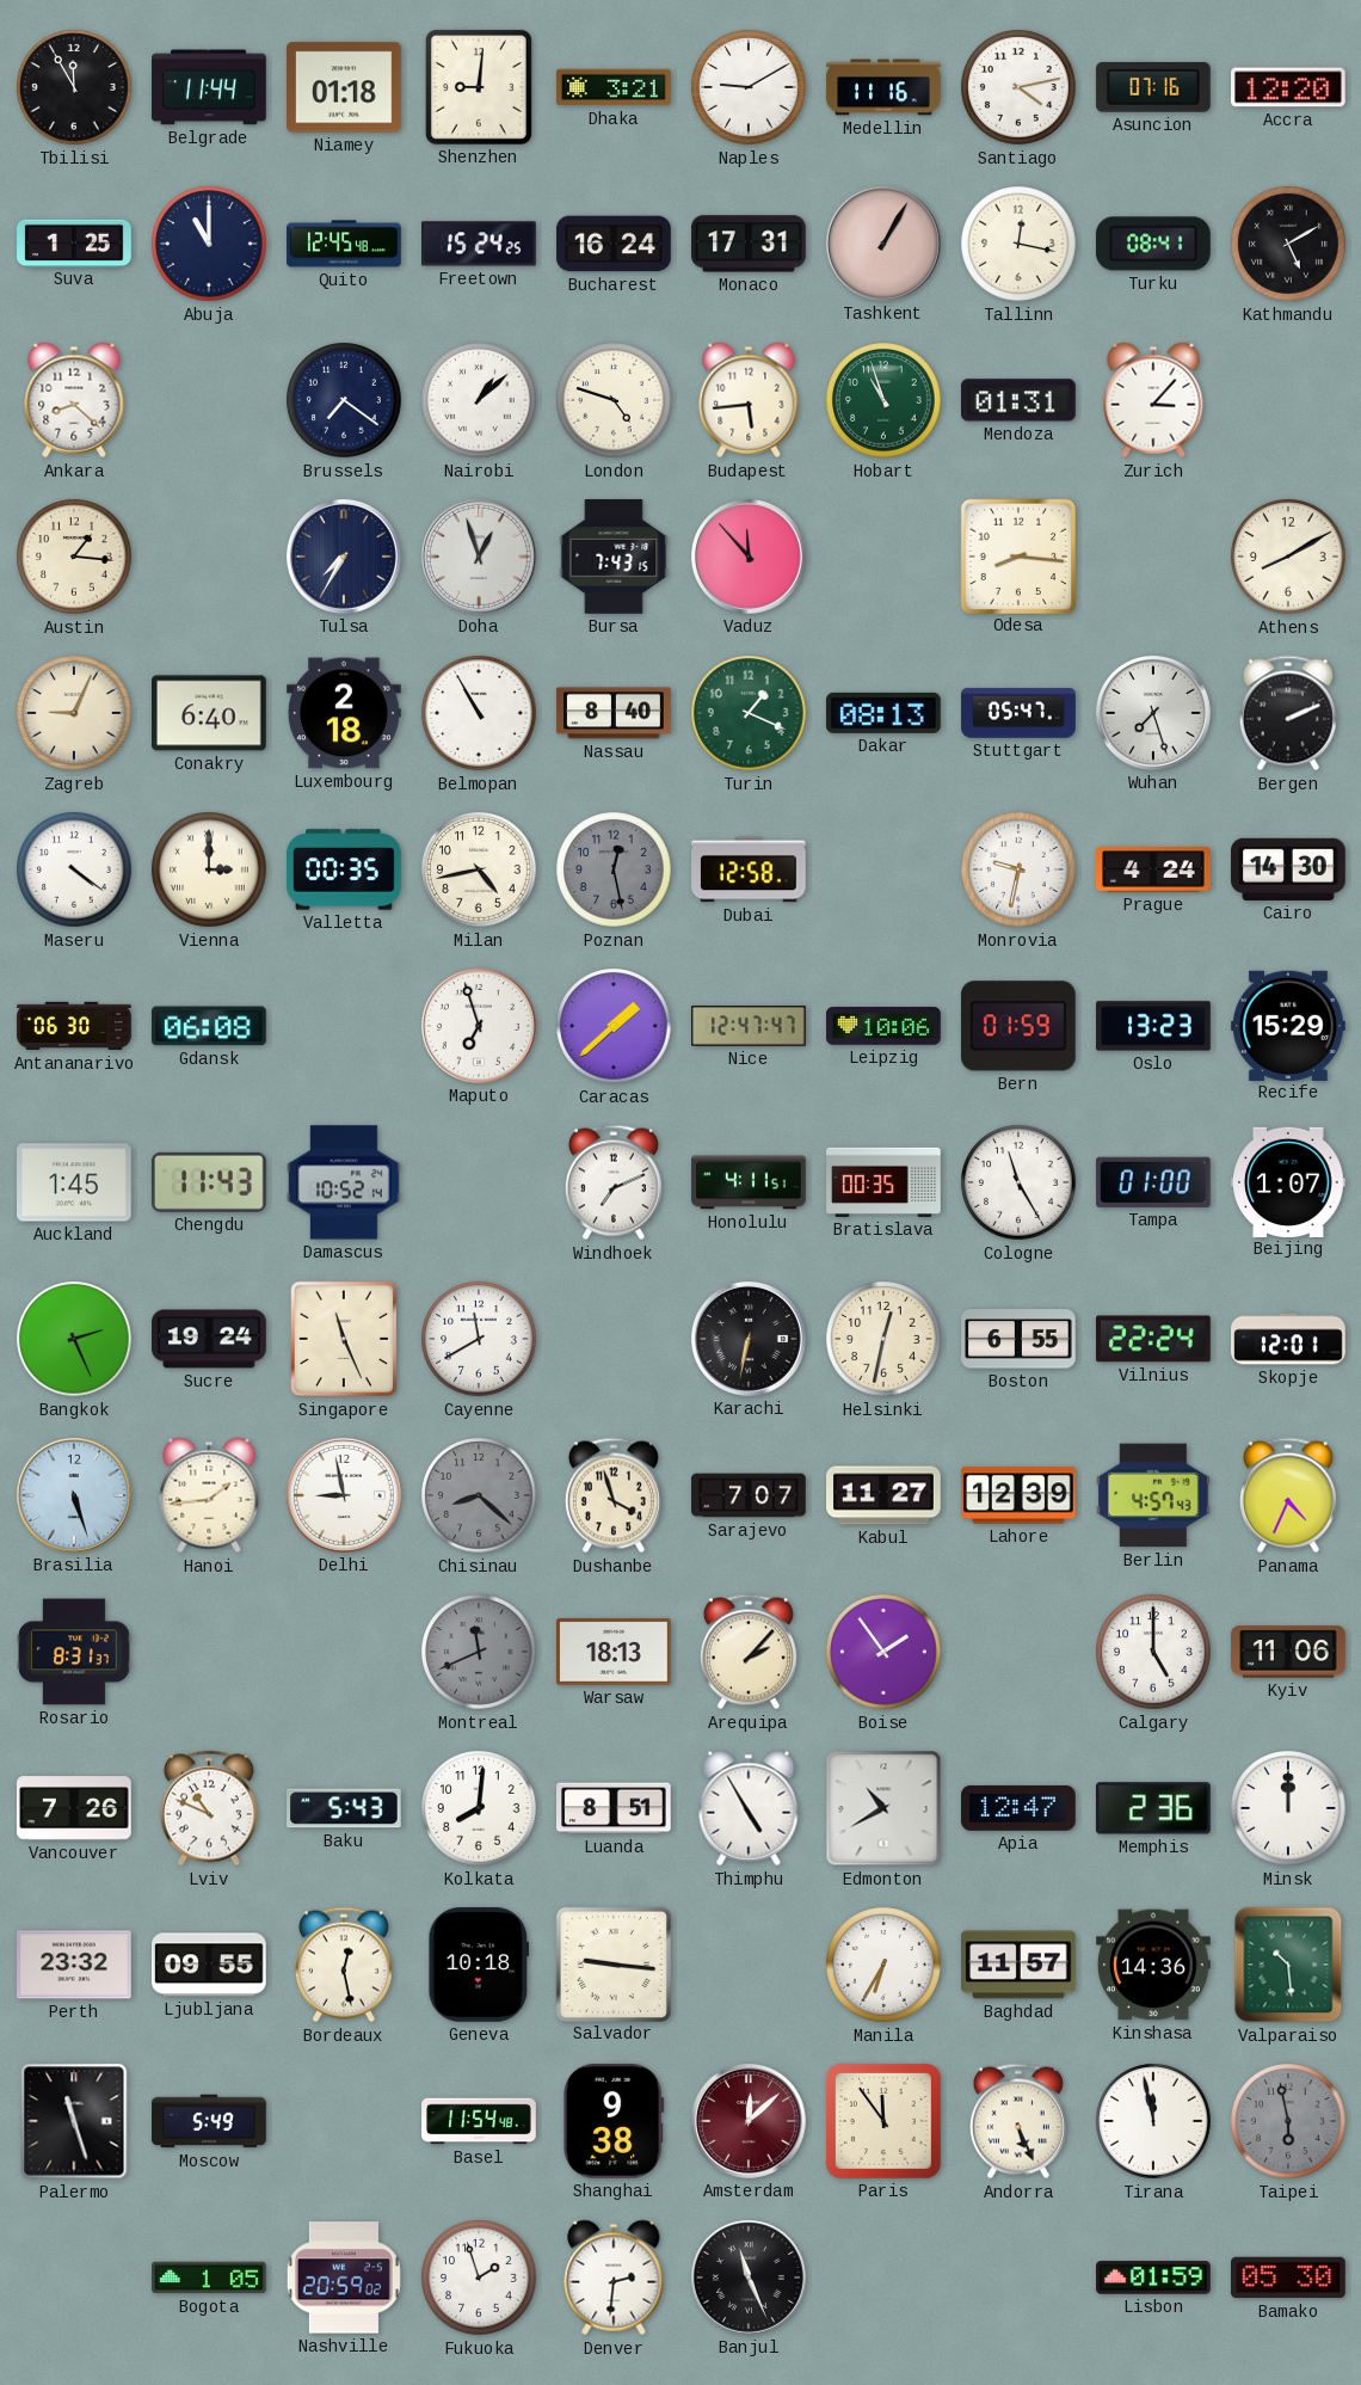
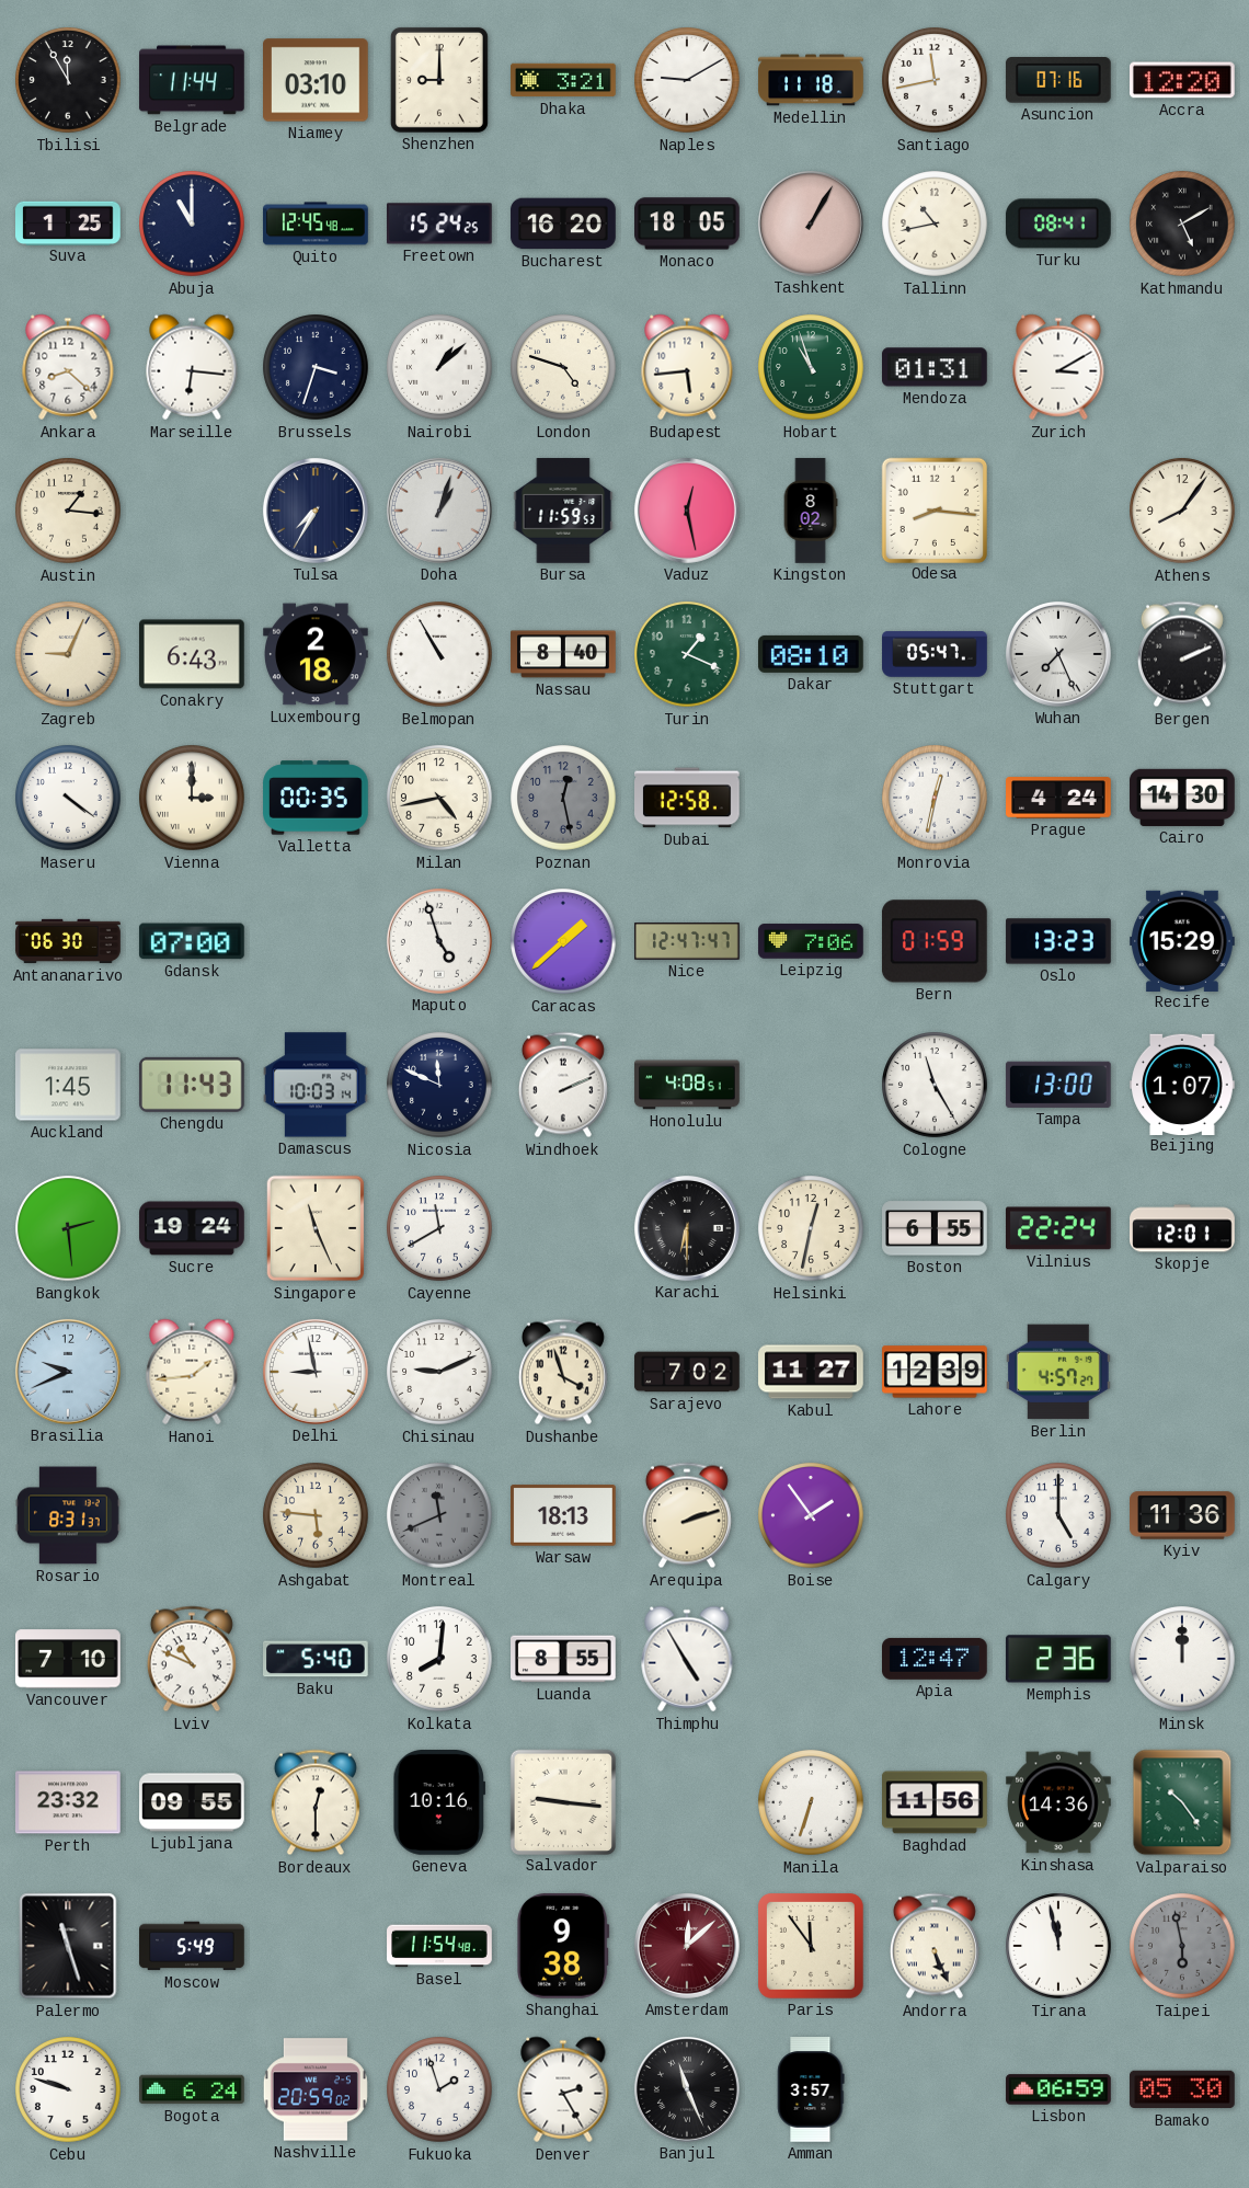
Niamey: 01:18 -> 03:10
Shenzhen: 9:01 -> 9:00
Medellin: 11:16 -> 11:18
Santiago: 4:13 -> 11:43
Bucharest: 16:24 -> 16:20
Monaco: 17:31 -> 18:05
Tallinn: 12:17 -> 10:43
Marseille: none -> 6:16
Brussels: 7:21 -> 3:33
Zurich: 3:07 -> 3:10
Doha: 12:57 -> 1:03
Bursa: 7:43 -> 11:59
Vaduz: 11:53 -> 12:28
Kingston: none -> 8:02
Athens: 8:10 -> 8:06
Conakry: 6:40 -> 6:43
Dakar: 08:13 -> 08:10
Wuhan: 7:27 -> 7:26
Monrovia: 9:32 -> 12:32
Gdansk: 06:08 -> 07:00
Maputo: 6:57 -> 4:57
Leipzig: 10:06 -> 7:06
Damascus: 10:52 -> 10:03
Nicosia: none -> 11:49
Windhoek: 7:11 -> 2:11
Honolulu: 4:11 -> 4:08
Bratislava: 00:35 -> none
Tampa: 01:00 -> 13:00
Bangkok: 2:26 -> 2:29
Karachi: 6:32 -> 6:30
Brasilia: 5:27 -> 9:41
Chisinau: 8:22 -> 9:11
Chisinau dial: grey -> white
Sarajevo: 7:07 -> 7:02
Berlin: 4:57:43 -> 4:57:27
Panama: 4:34 -> none
Ashgabat: none -> 5:46
Arequipa: 2:07 -> 2:12
Kyiv: 11:06 -> 11:36
Vancouver: 7:26 -> 7:10
Baku: 5:43 -> 5:40
Luanda: 8:51 -> 8:55
Edmonton: 10:40 -> none
Bordeaux: 12:28 -> 12:30
Geneva: 10:18 -> 10:16
Manila: 6:35 -> 6:33
Baghdad: 11:57 -> 11:56
Valparaiso: 10:29 -> 10:24
Cebu: none -> 9:48
Bogota: 1:05 -> 6:24
Denver: 2:31 -> 2:25
Amman: none -> 3:57
Lisbon: 01:59 -> 06:59
